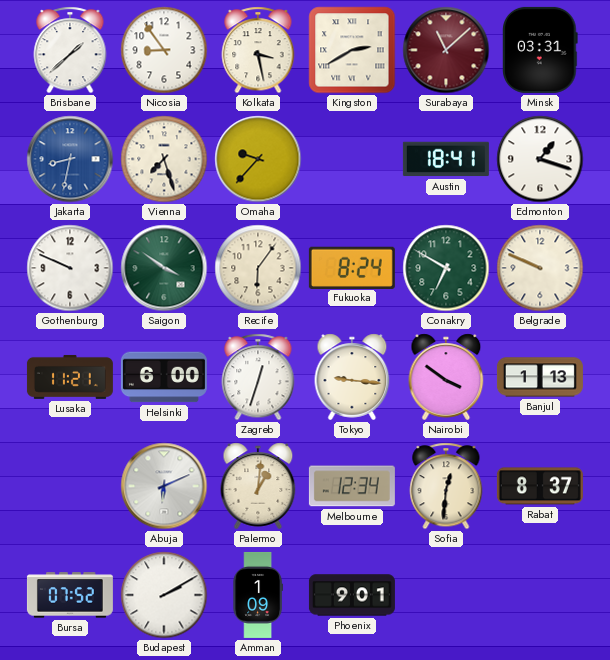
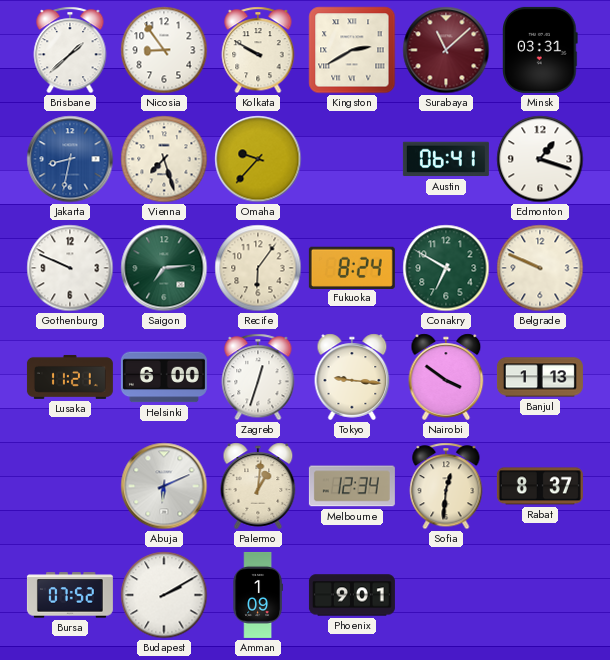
Kolkata: 3:28 -> 9:50
Austin: 18:41 -> 06:41
Saigon: 3:51 -> 7:14
